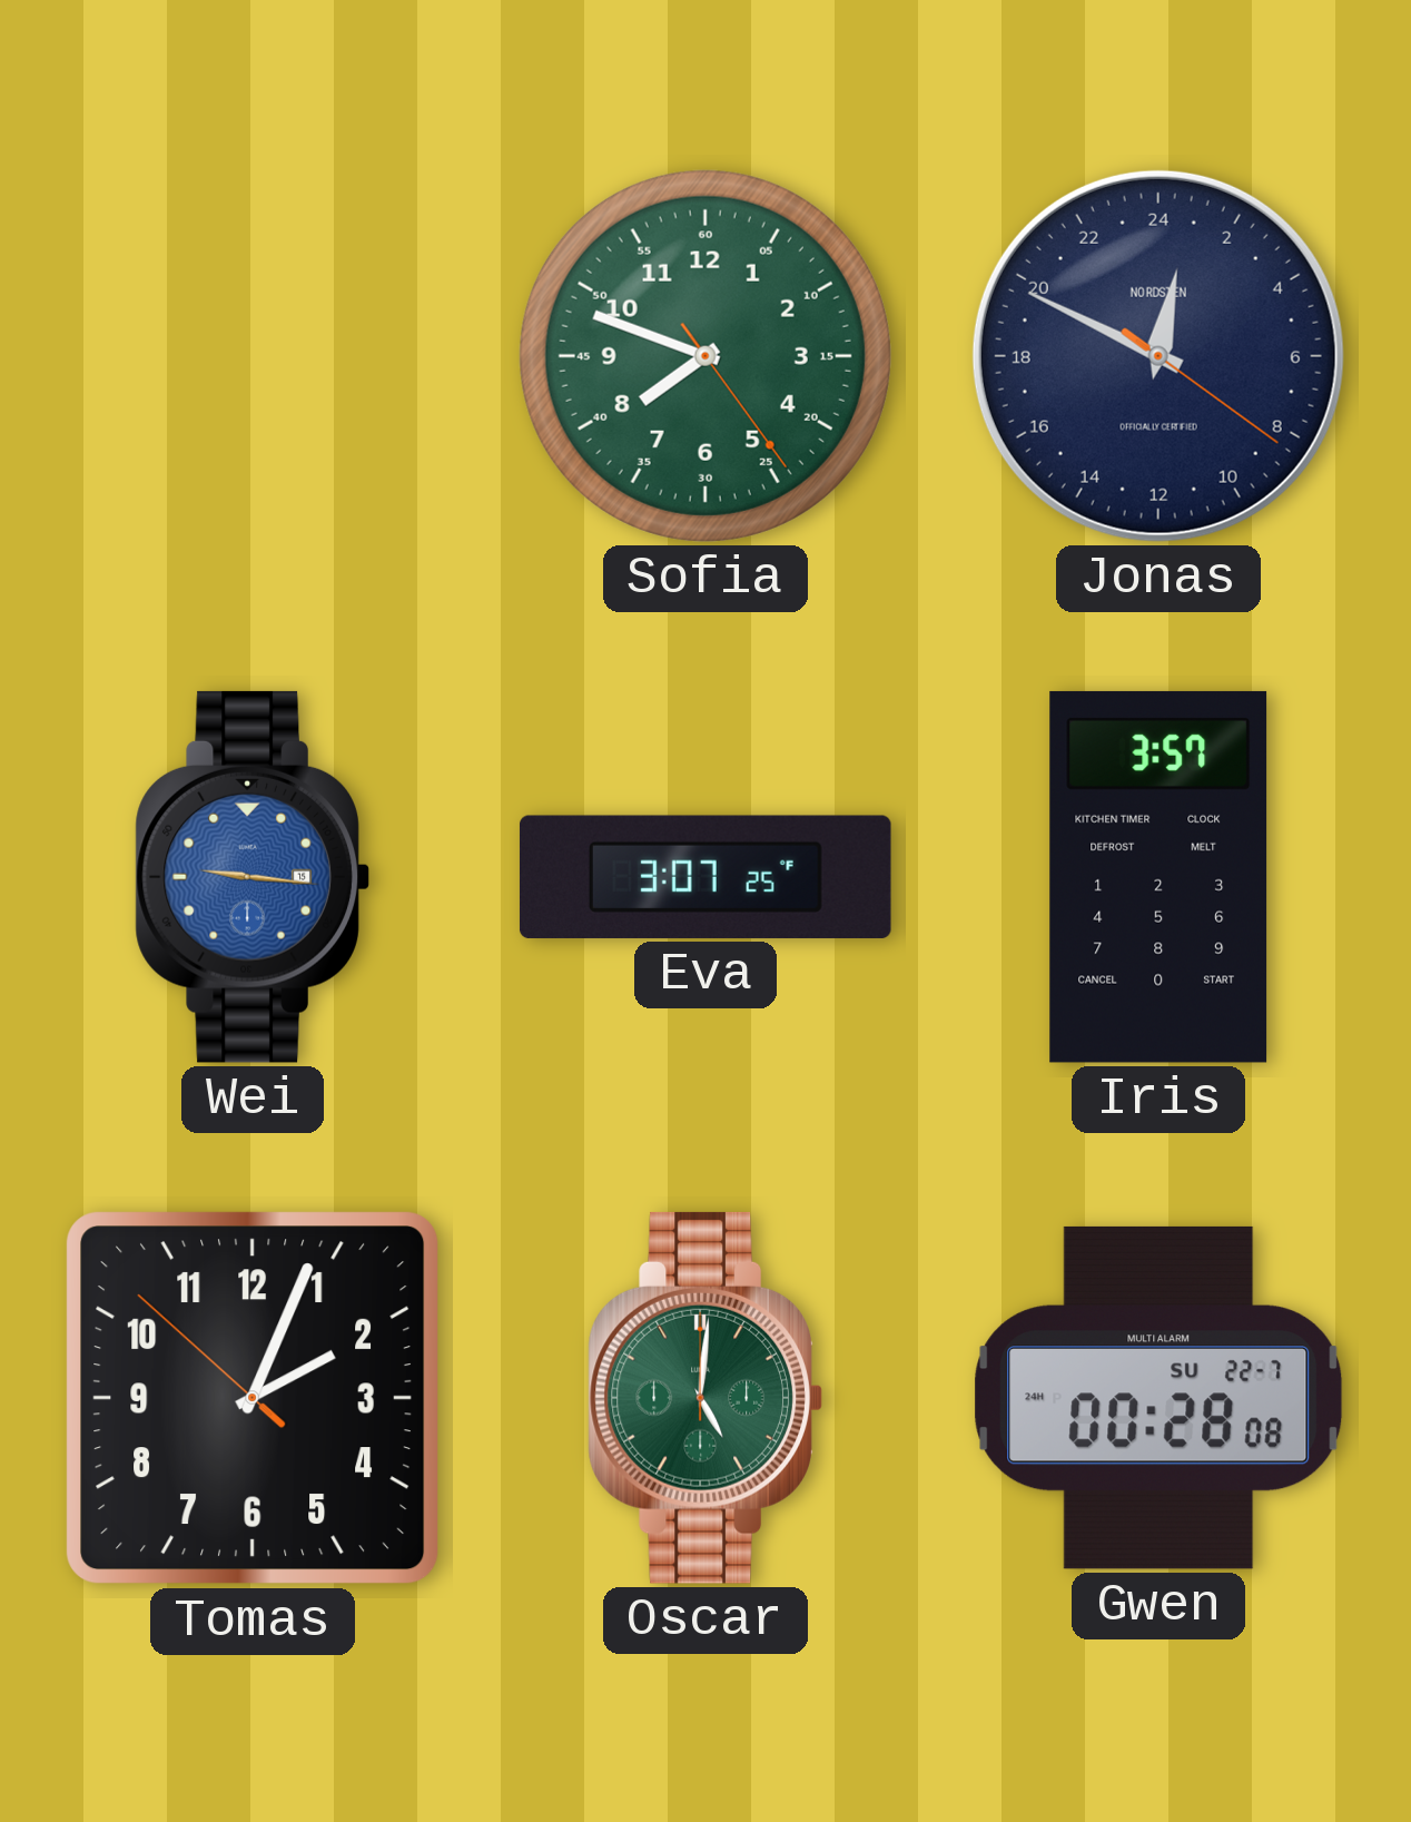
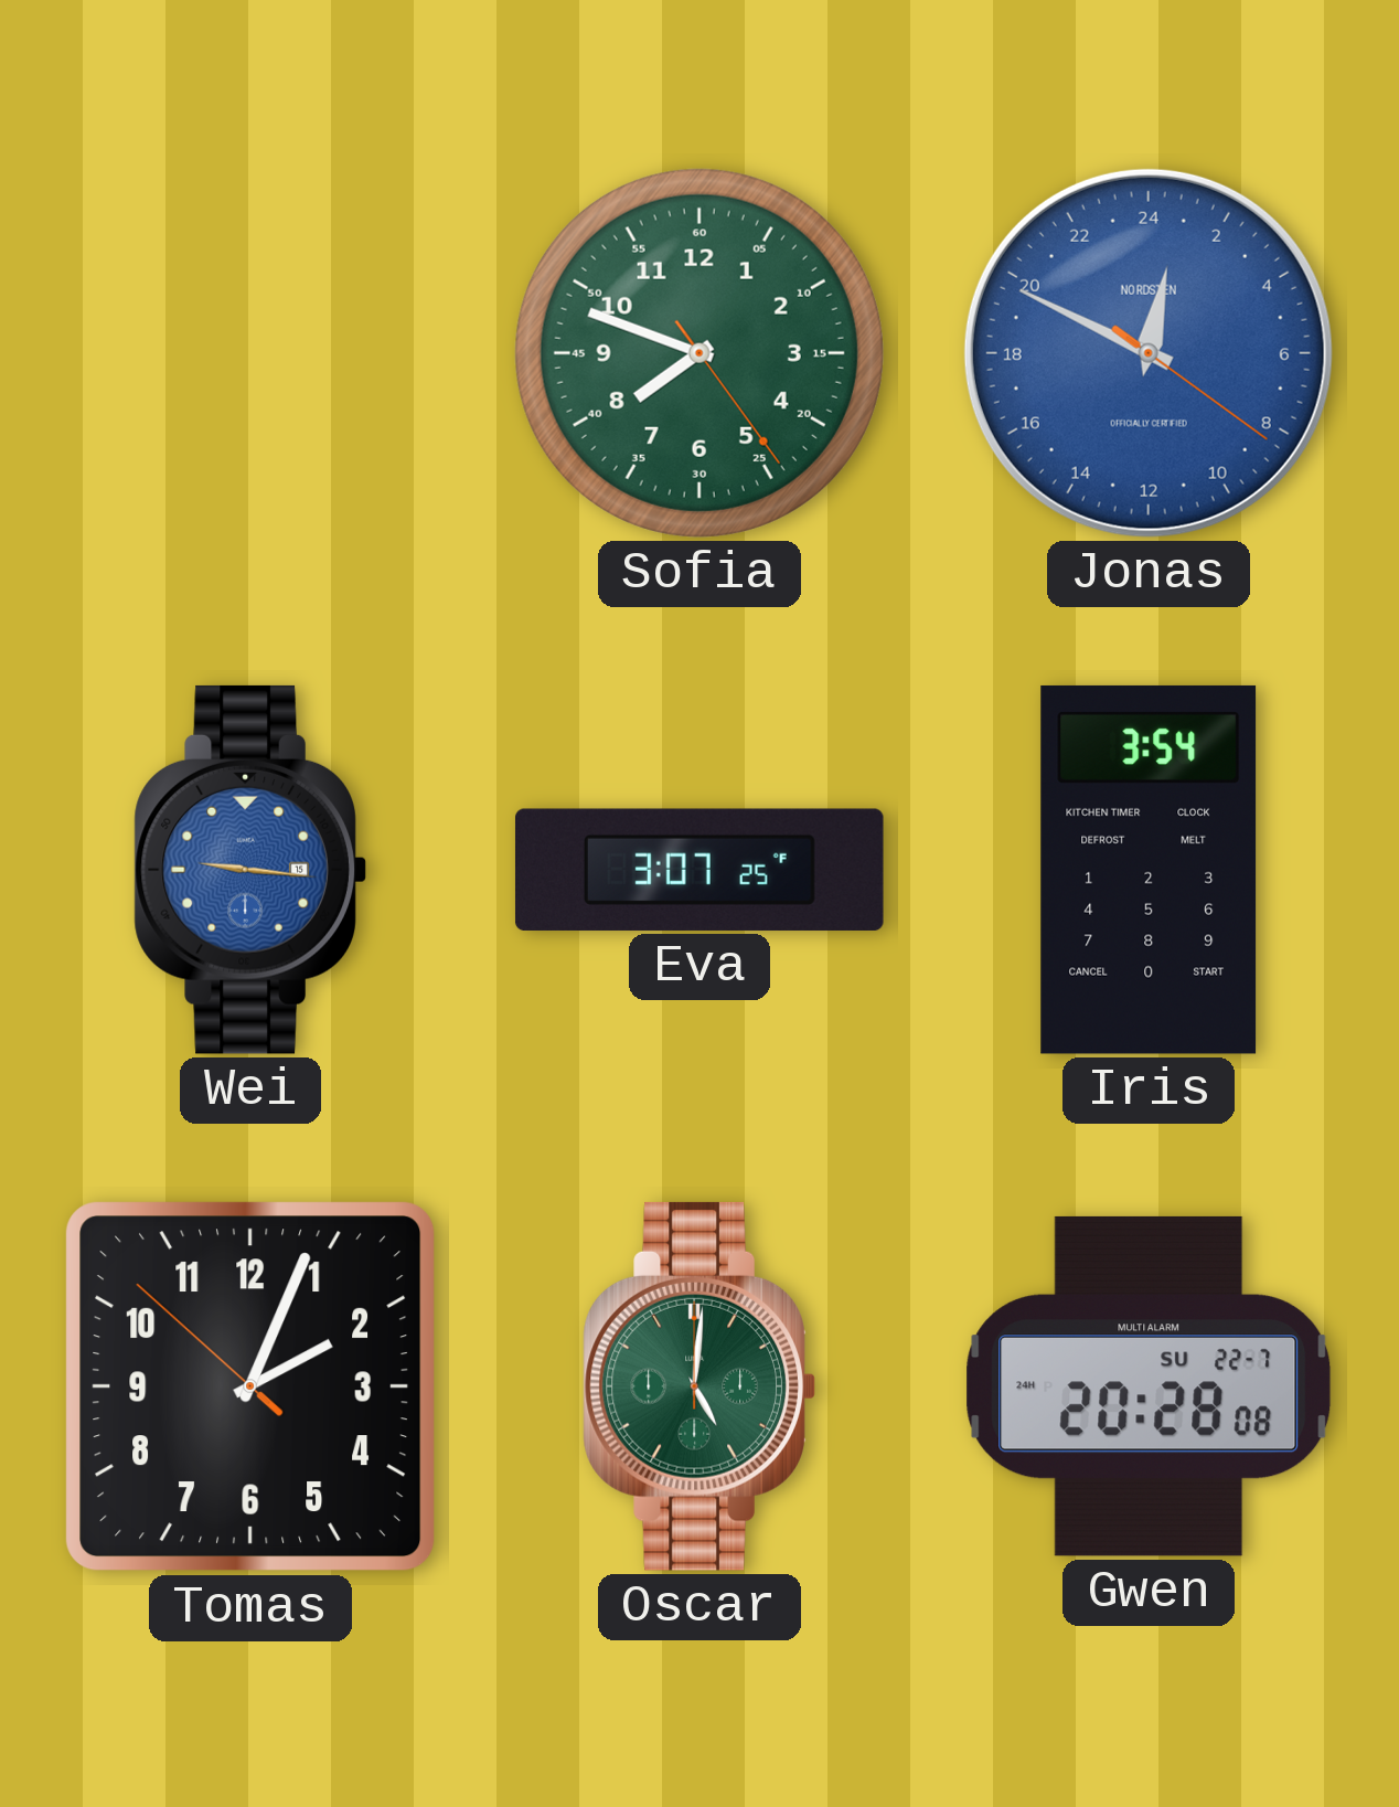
Jonas dial: navy -> blue
Iris: 3:57 -> 3:54
Gwen: 00:28 -> 20:28
